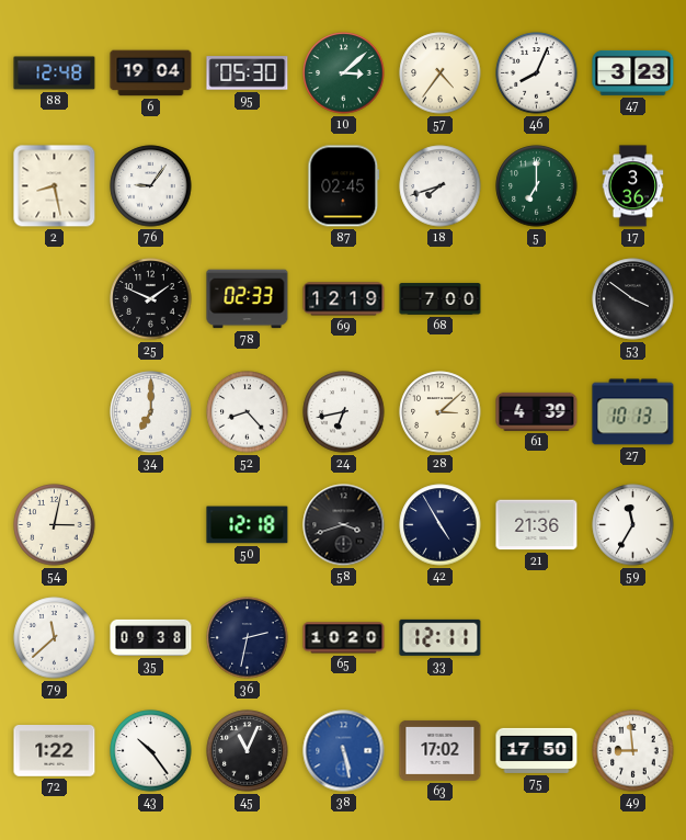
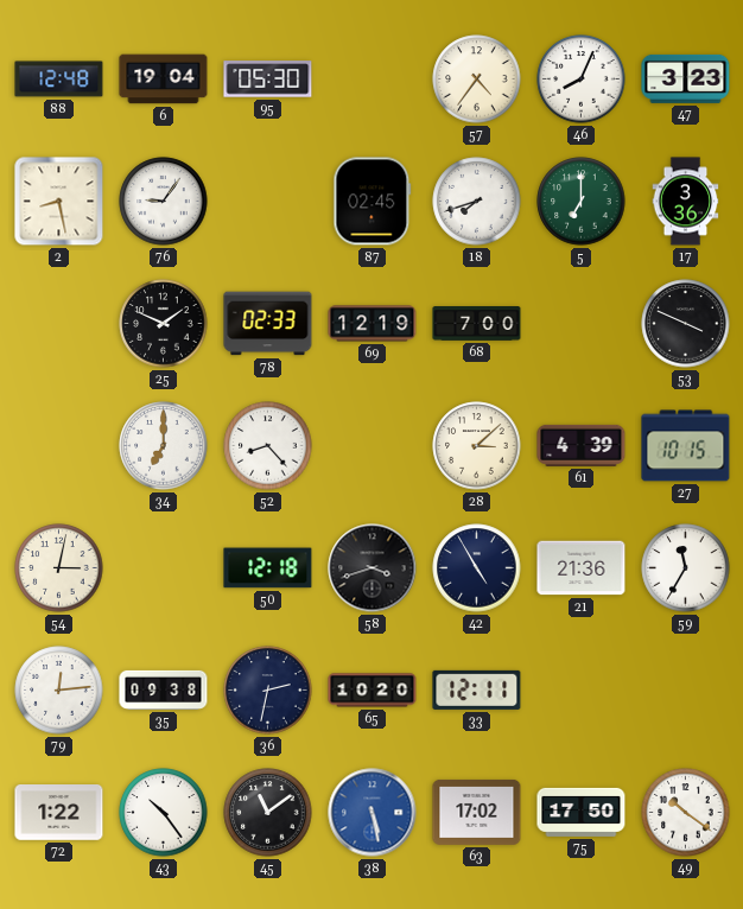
10: 3:08 -> none
53: 3:51 -> 3:49
24: 6:43 -> none
27: 10:13 -> 10:15
79: 11:38 -> 12:14
45: 11:04 -> 11:09
49: 8:59 -> 10:21
